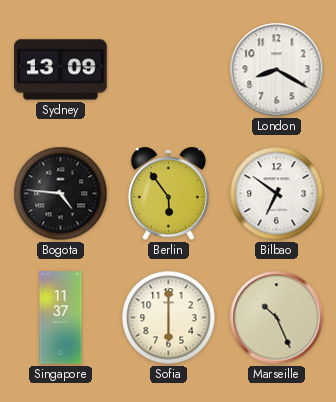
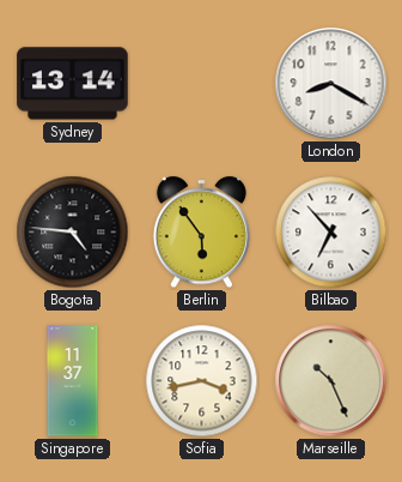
Sydney: 13:09 -> 13:14
Bilbao: 6:51 -> 6:53
Sofia: 6:00 -> 3:43
